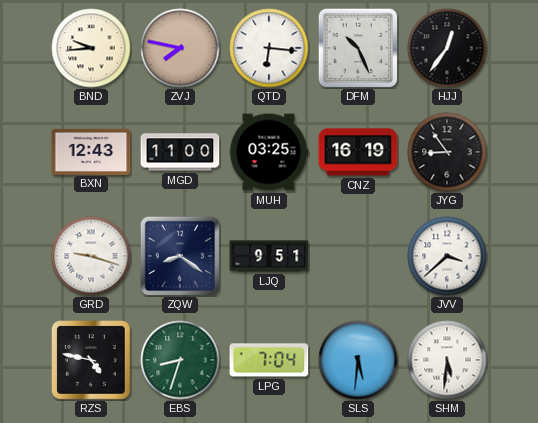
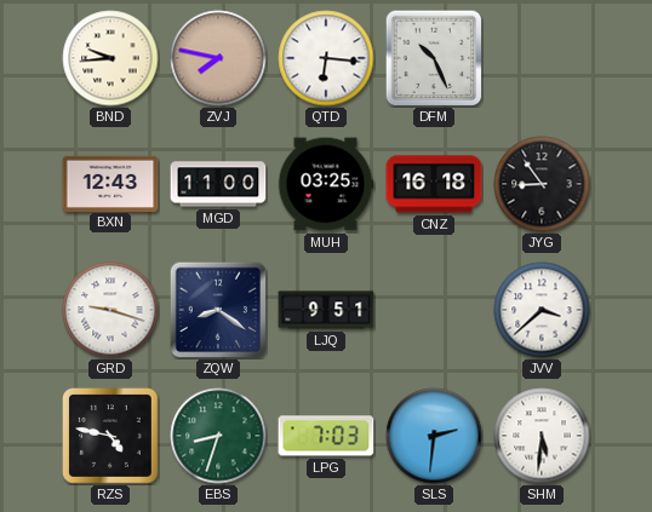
HJJ: 12:36 -> none
CNZ: 16:19 -> 16:18
LPG: 7:04 -> 7:03
SLS: 5:31 -> 2:31
